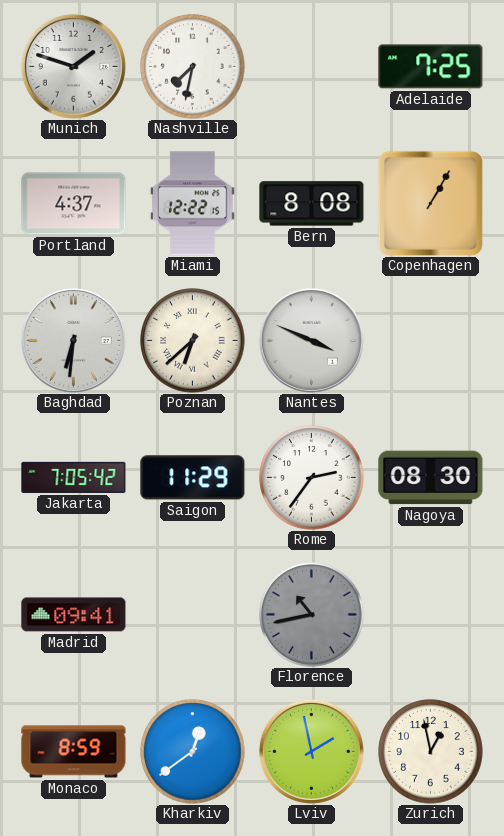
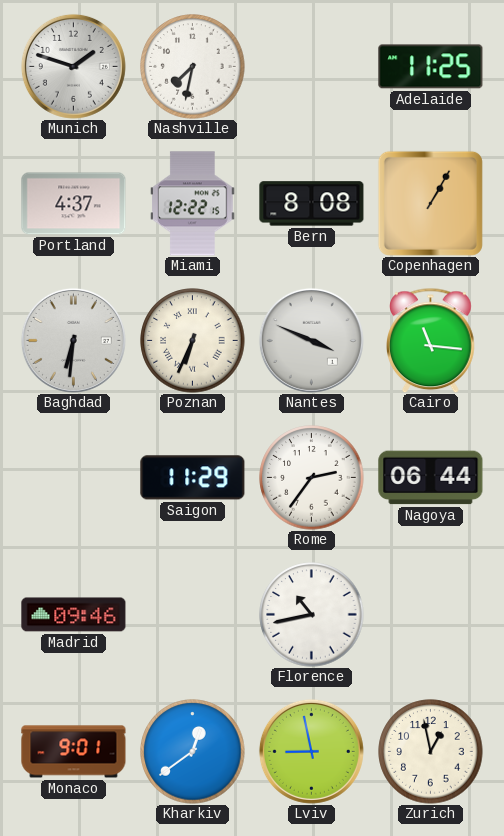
Adelaide: 7:25 -> 11:25
Poznan: 6:38 -> 6:34
Cairo: none -> 11:16
Jakarta: 7:05 -> none
Nagoya: 08:30 -> 06:44
Madrid: 09:41 -> 09:46
Florence dial: grey -> white
Monaco: 8:59 -> 9:01
Lviv: 1:58 -> 8:58
